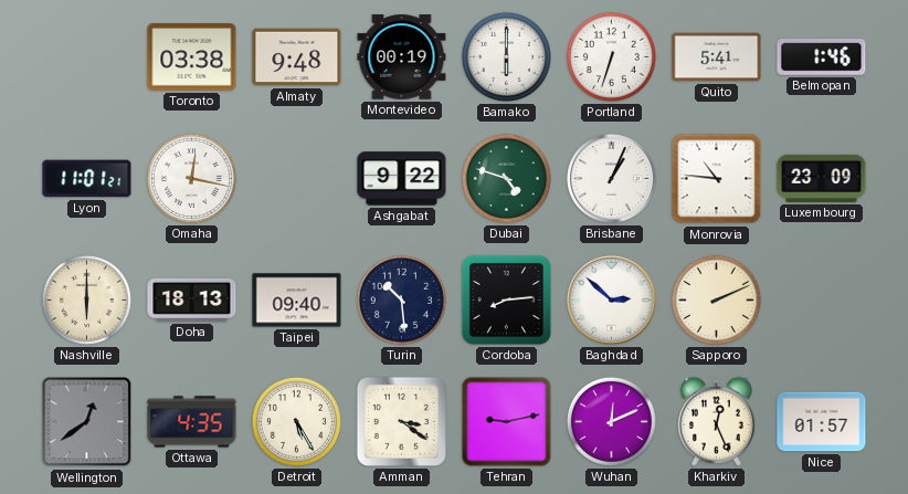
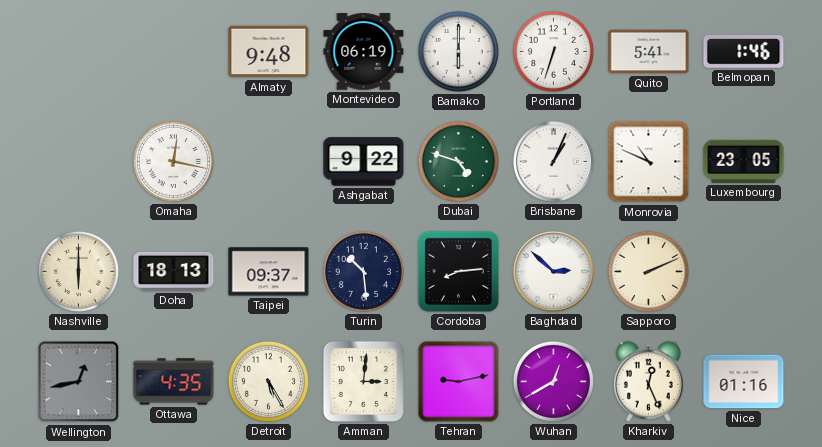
Toronto: 03:38 -> none
Montevideo: 00:19 -> 06:19
Lyon: 11:01 -> none
Monrovia: 10:46 -> 10:49
Luxembourg: 23:09 -> 23:05
Taipei: 09:40 -> 09:37
Wellington: 12:39 -> 12:43
Amman: 3:21 -> 3:01
Wuhan: 12:11 -> 12:40
Nice: 01:57 -> 01:16
